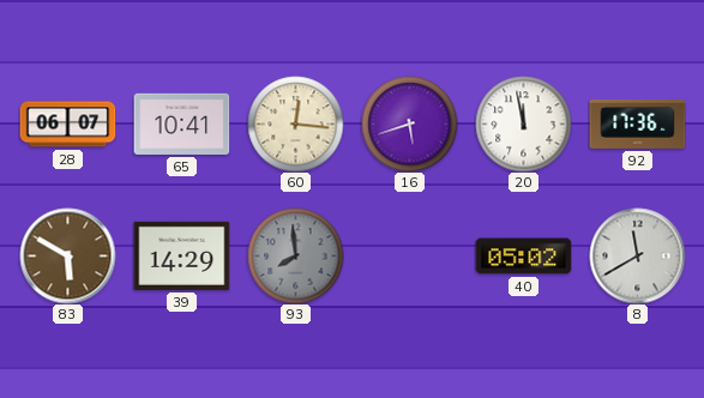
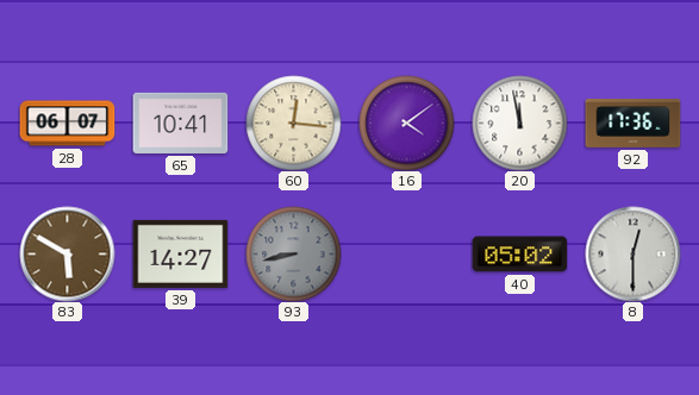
16: 5:42 -> 4:09
39: 14:29 -> 14:27
93: 7:59 -> 8:43
8: 11:40 -> 12:30
